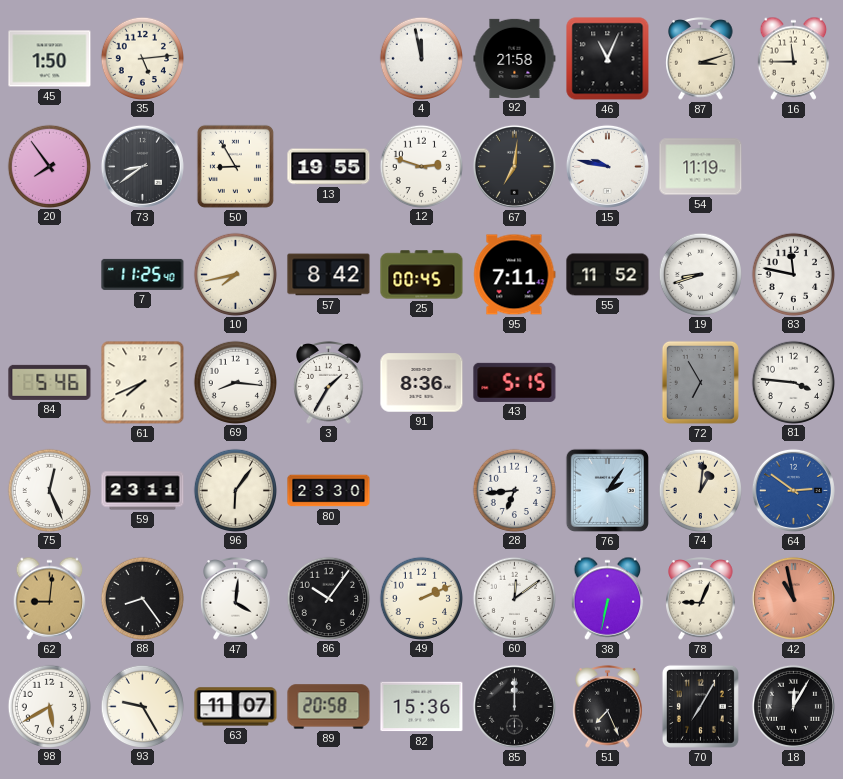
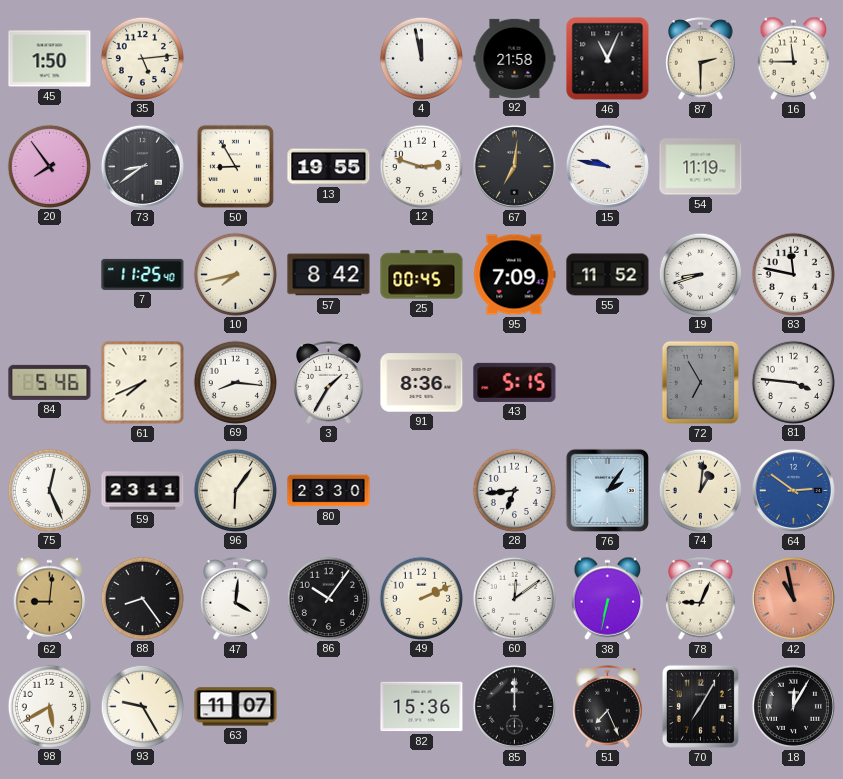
87: 3:12 -> 2:30
95: 7:11 -> 7:09
89: 20:58 -> none
